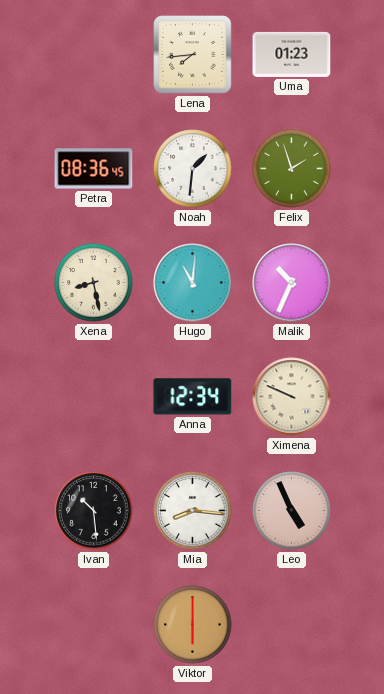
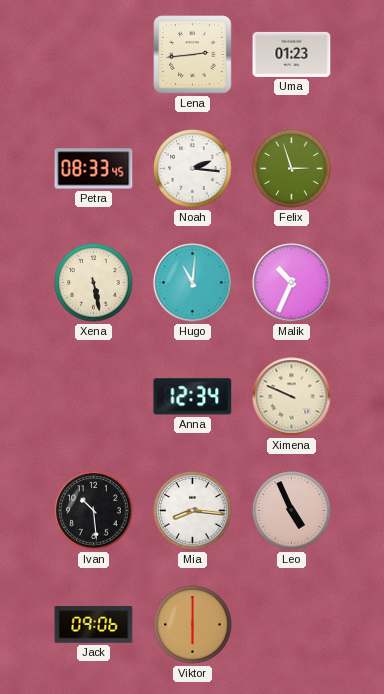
Lena: 7:44 -> 2:44
Petra: 08:36 -> 08:33
Noah: 1:31 -> 2:16
Felix: 1:57 -> 2:57
Xena: 8:28 -> 5:28
Jack: none -> 09:06
